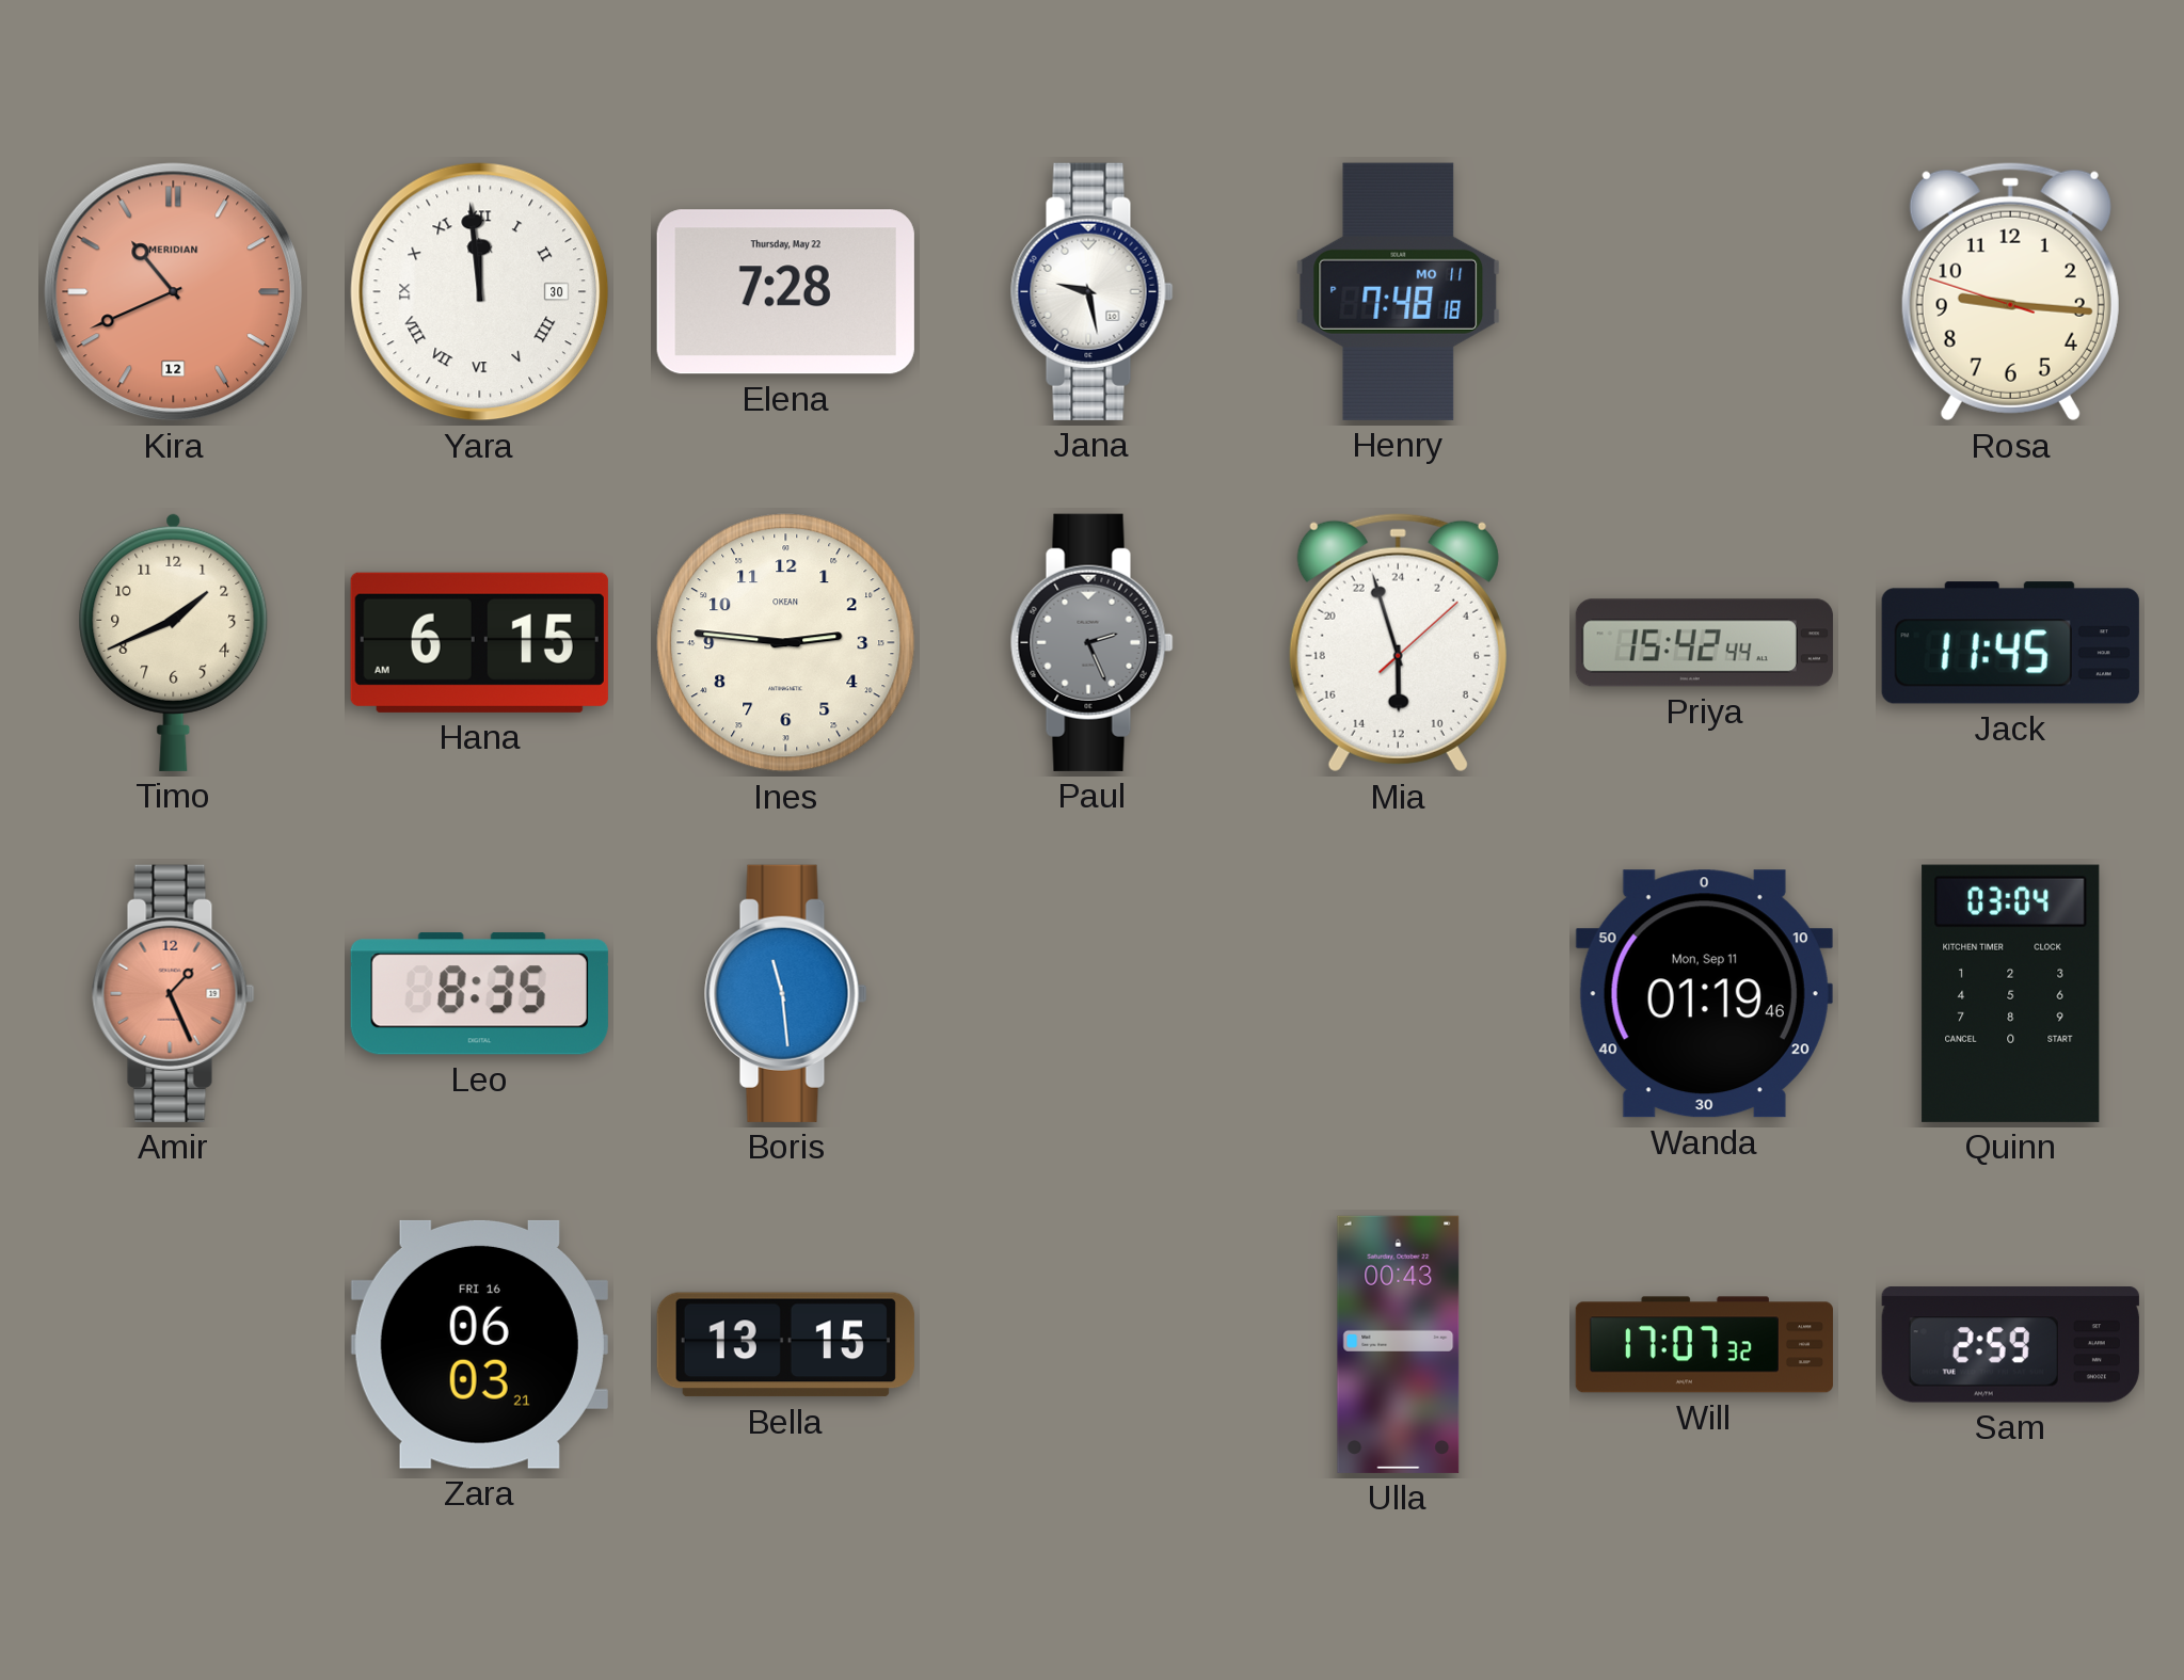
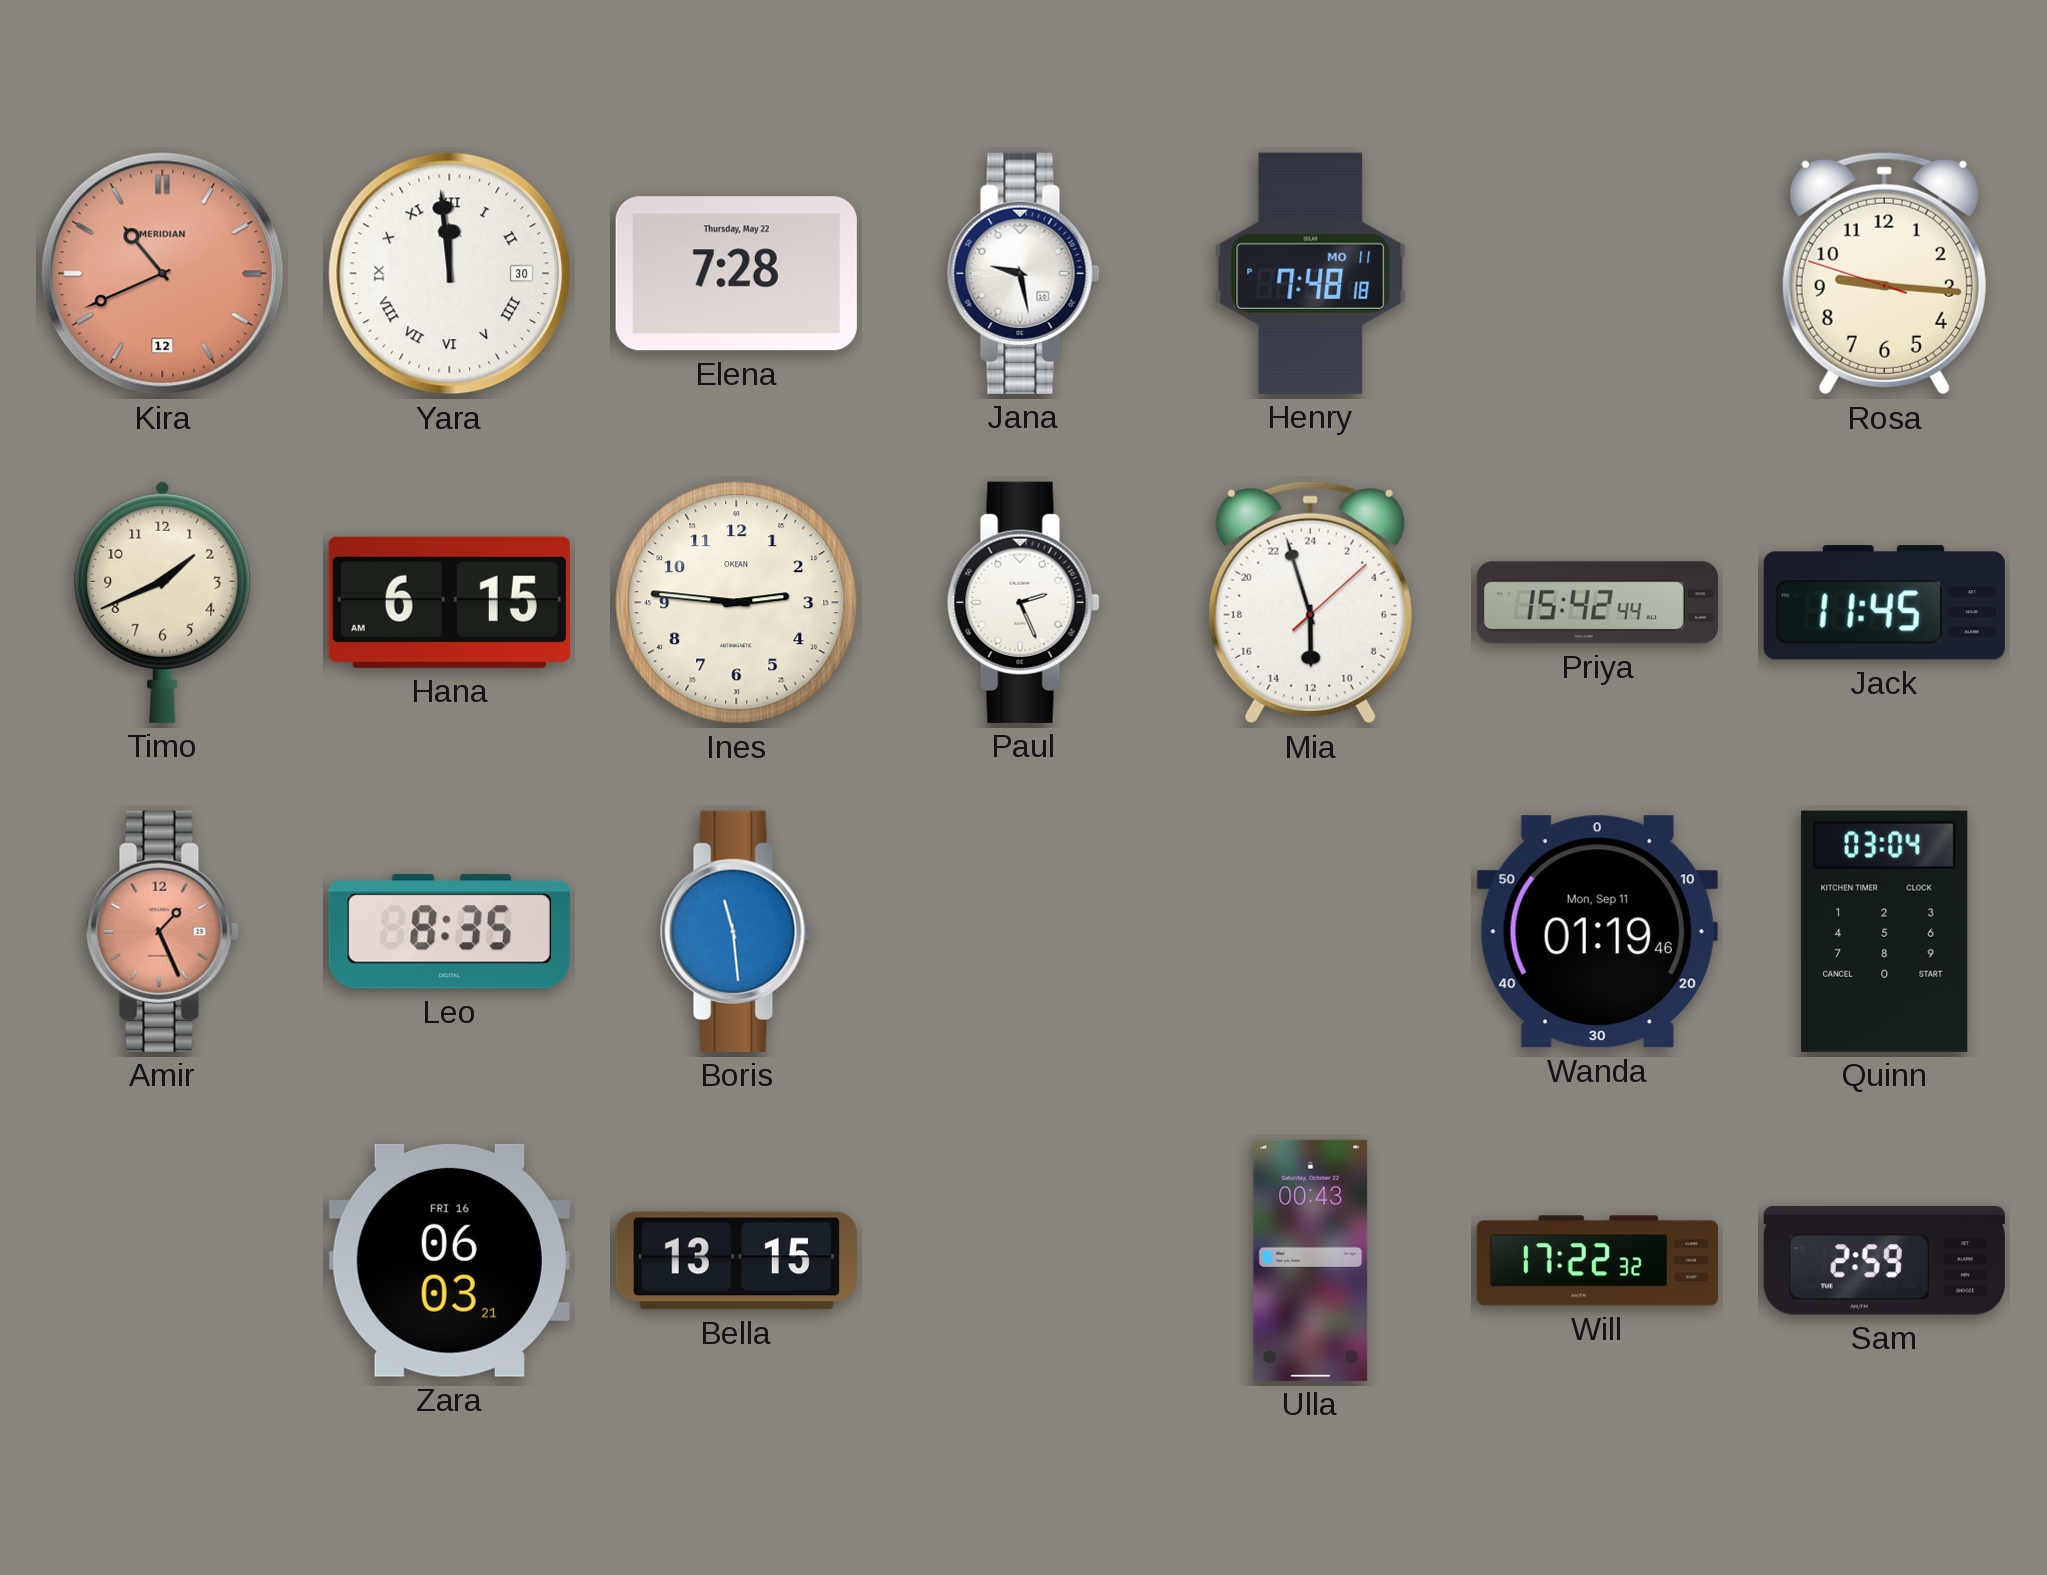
Paul dial: grey -> white
Will: 17:07 -> 17:22
